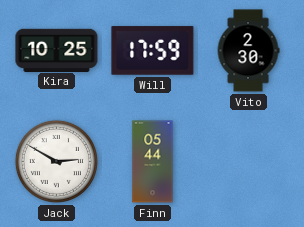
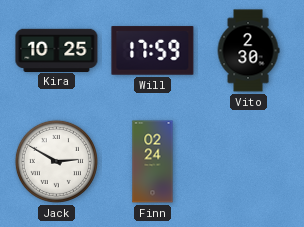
Finn: 05:44 -> 02:24
